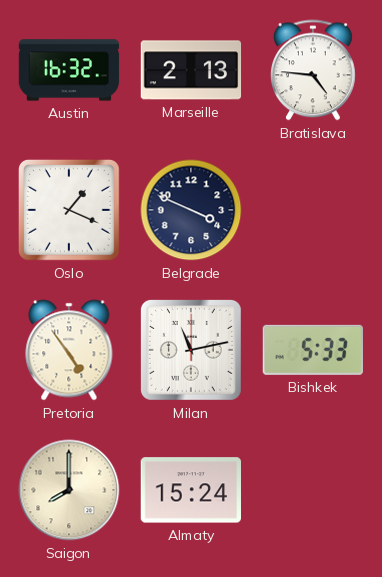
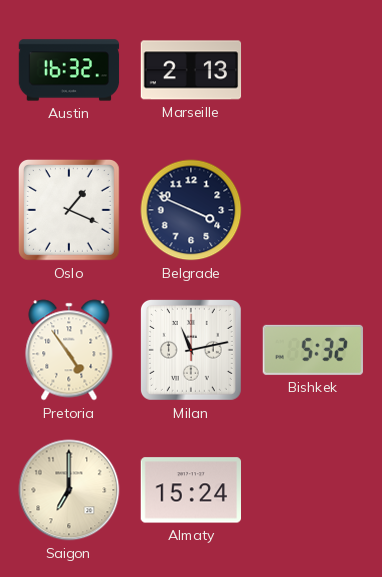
Bratislava: 4:46 -> none
Bishkek: 5:33 -> 5:32
Saigon: 8:00 -> 7:00
